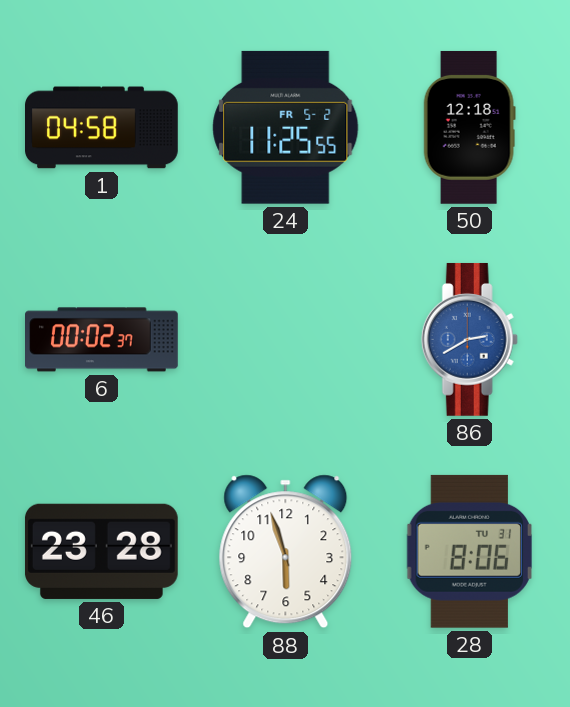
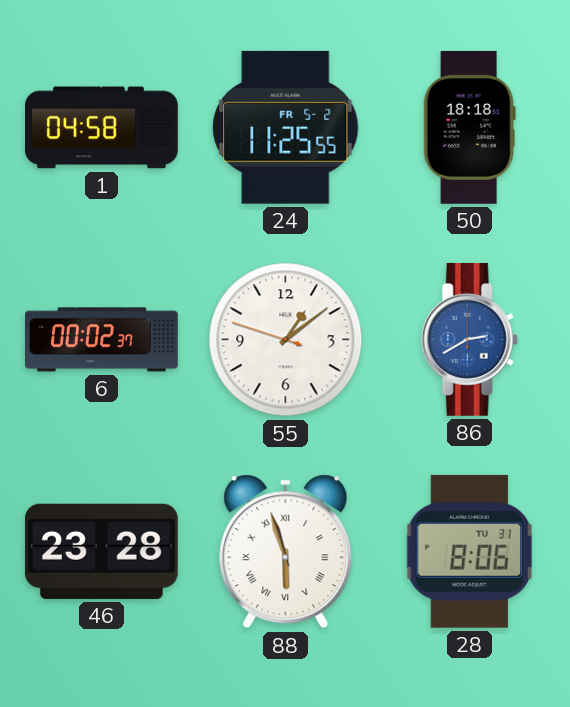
50: 12:18 -> 18:18
55: none -> 1:08
88 numerals: Arabic -> Roman
